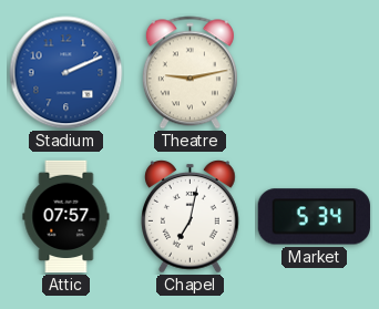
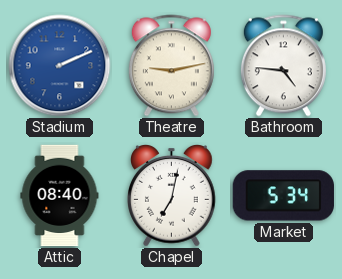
Bathroom: none -> 4:46
Attic: 07:57 -> 08:40
